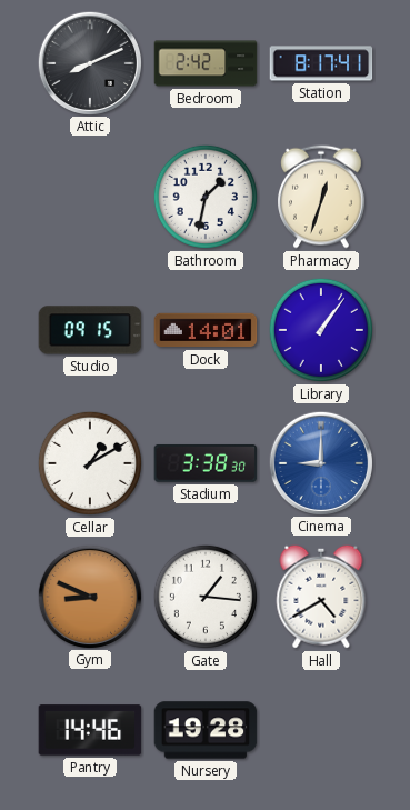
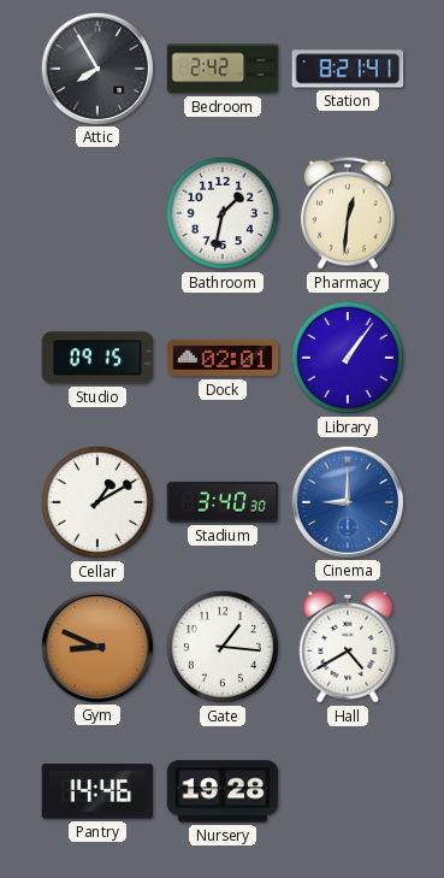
Attic: 8:11 -> 7:55
Station: 8:17 -> 8:21
Pharmacy: 12:33 -> 12:31
Dock: 14:01 -> 02:01
Stadium: 3:38 -> 3:40
